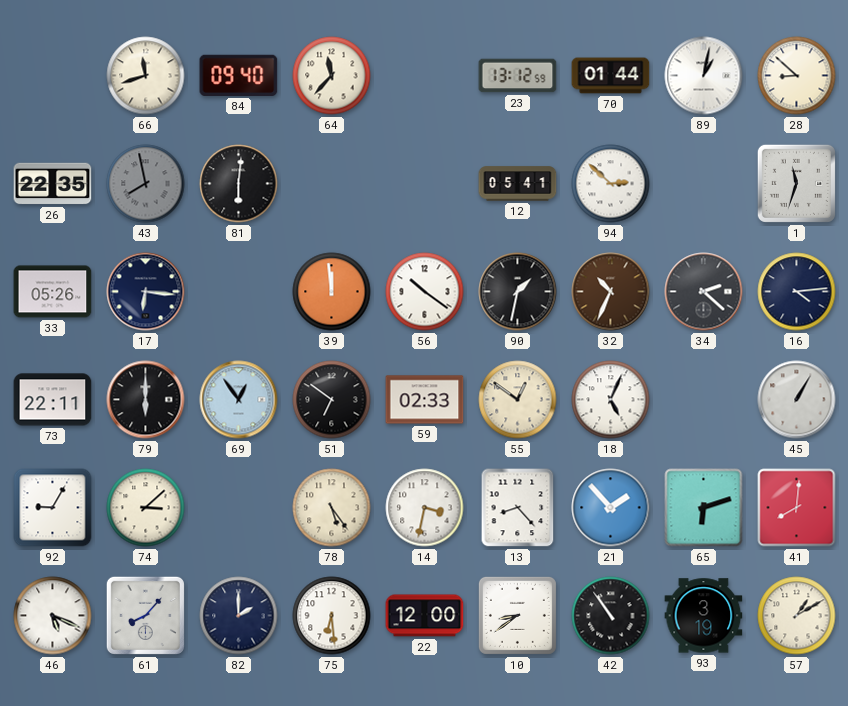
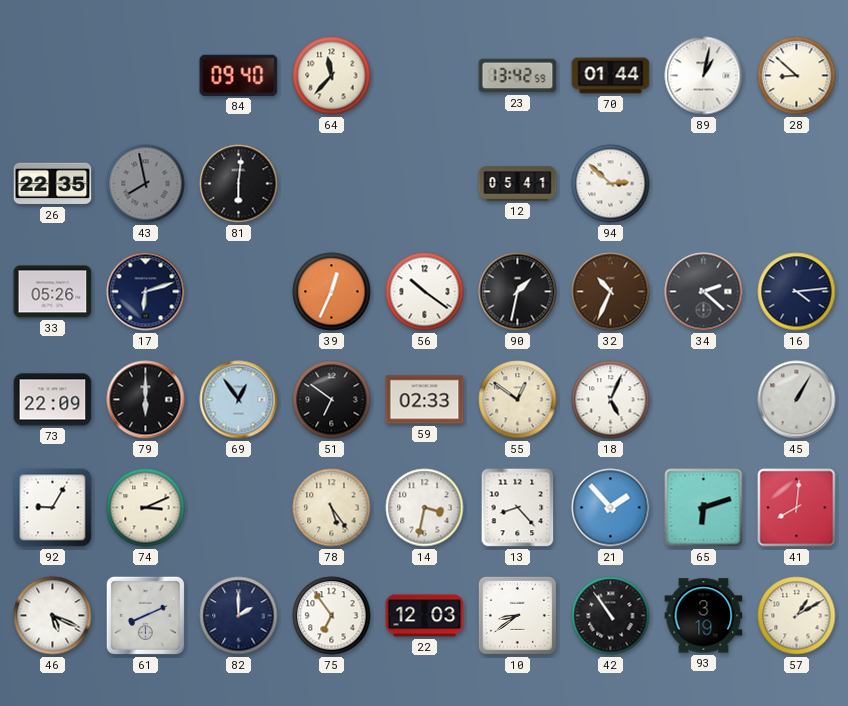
66: 11:42 -> none
23: 13:12 -> 13:42
1: 11:33 -> none
17: 6:16 -> 6:12
39: 11:59 -> 12:34
73: 22:11 -> 22:09
74: 3:08 -> 3:11
61: 8:07 -> 8:11
75: 6:29 -> 6:54
22: 12:00 -> 12:03
